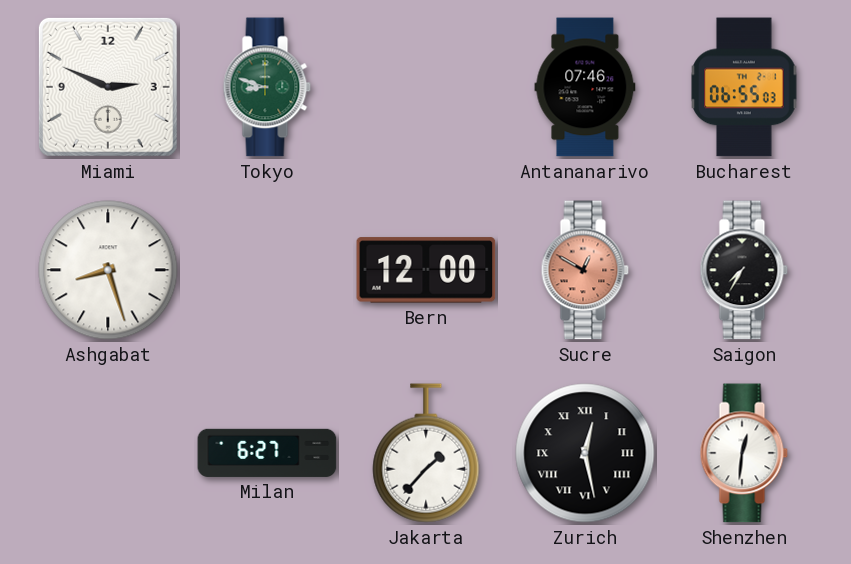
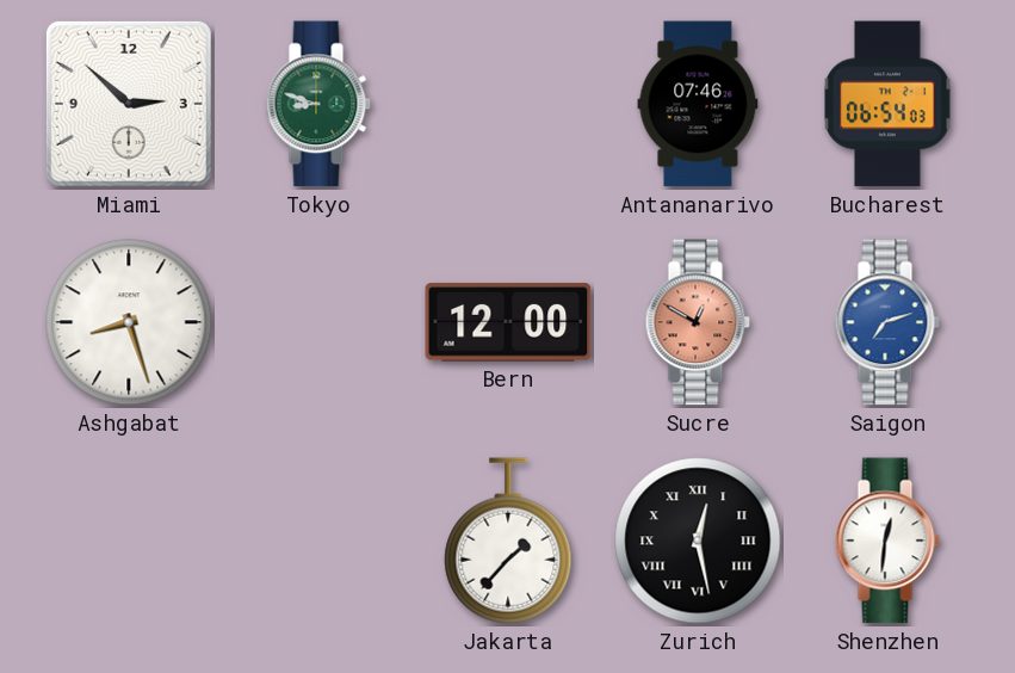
Miami: 2:49 -> 2:52
Bucharest: 06:55 -> 06:54
Saigon: 7:35 -> 7:12
Saigon dial: black -> blue
Milan: 6:27 -> none
